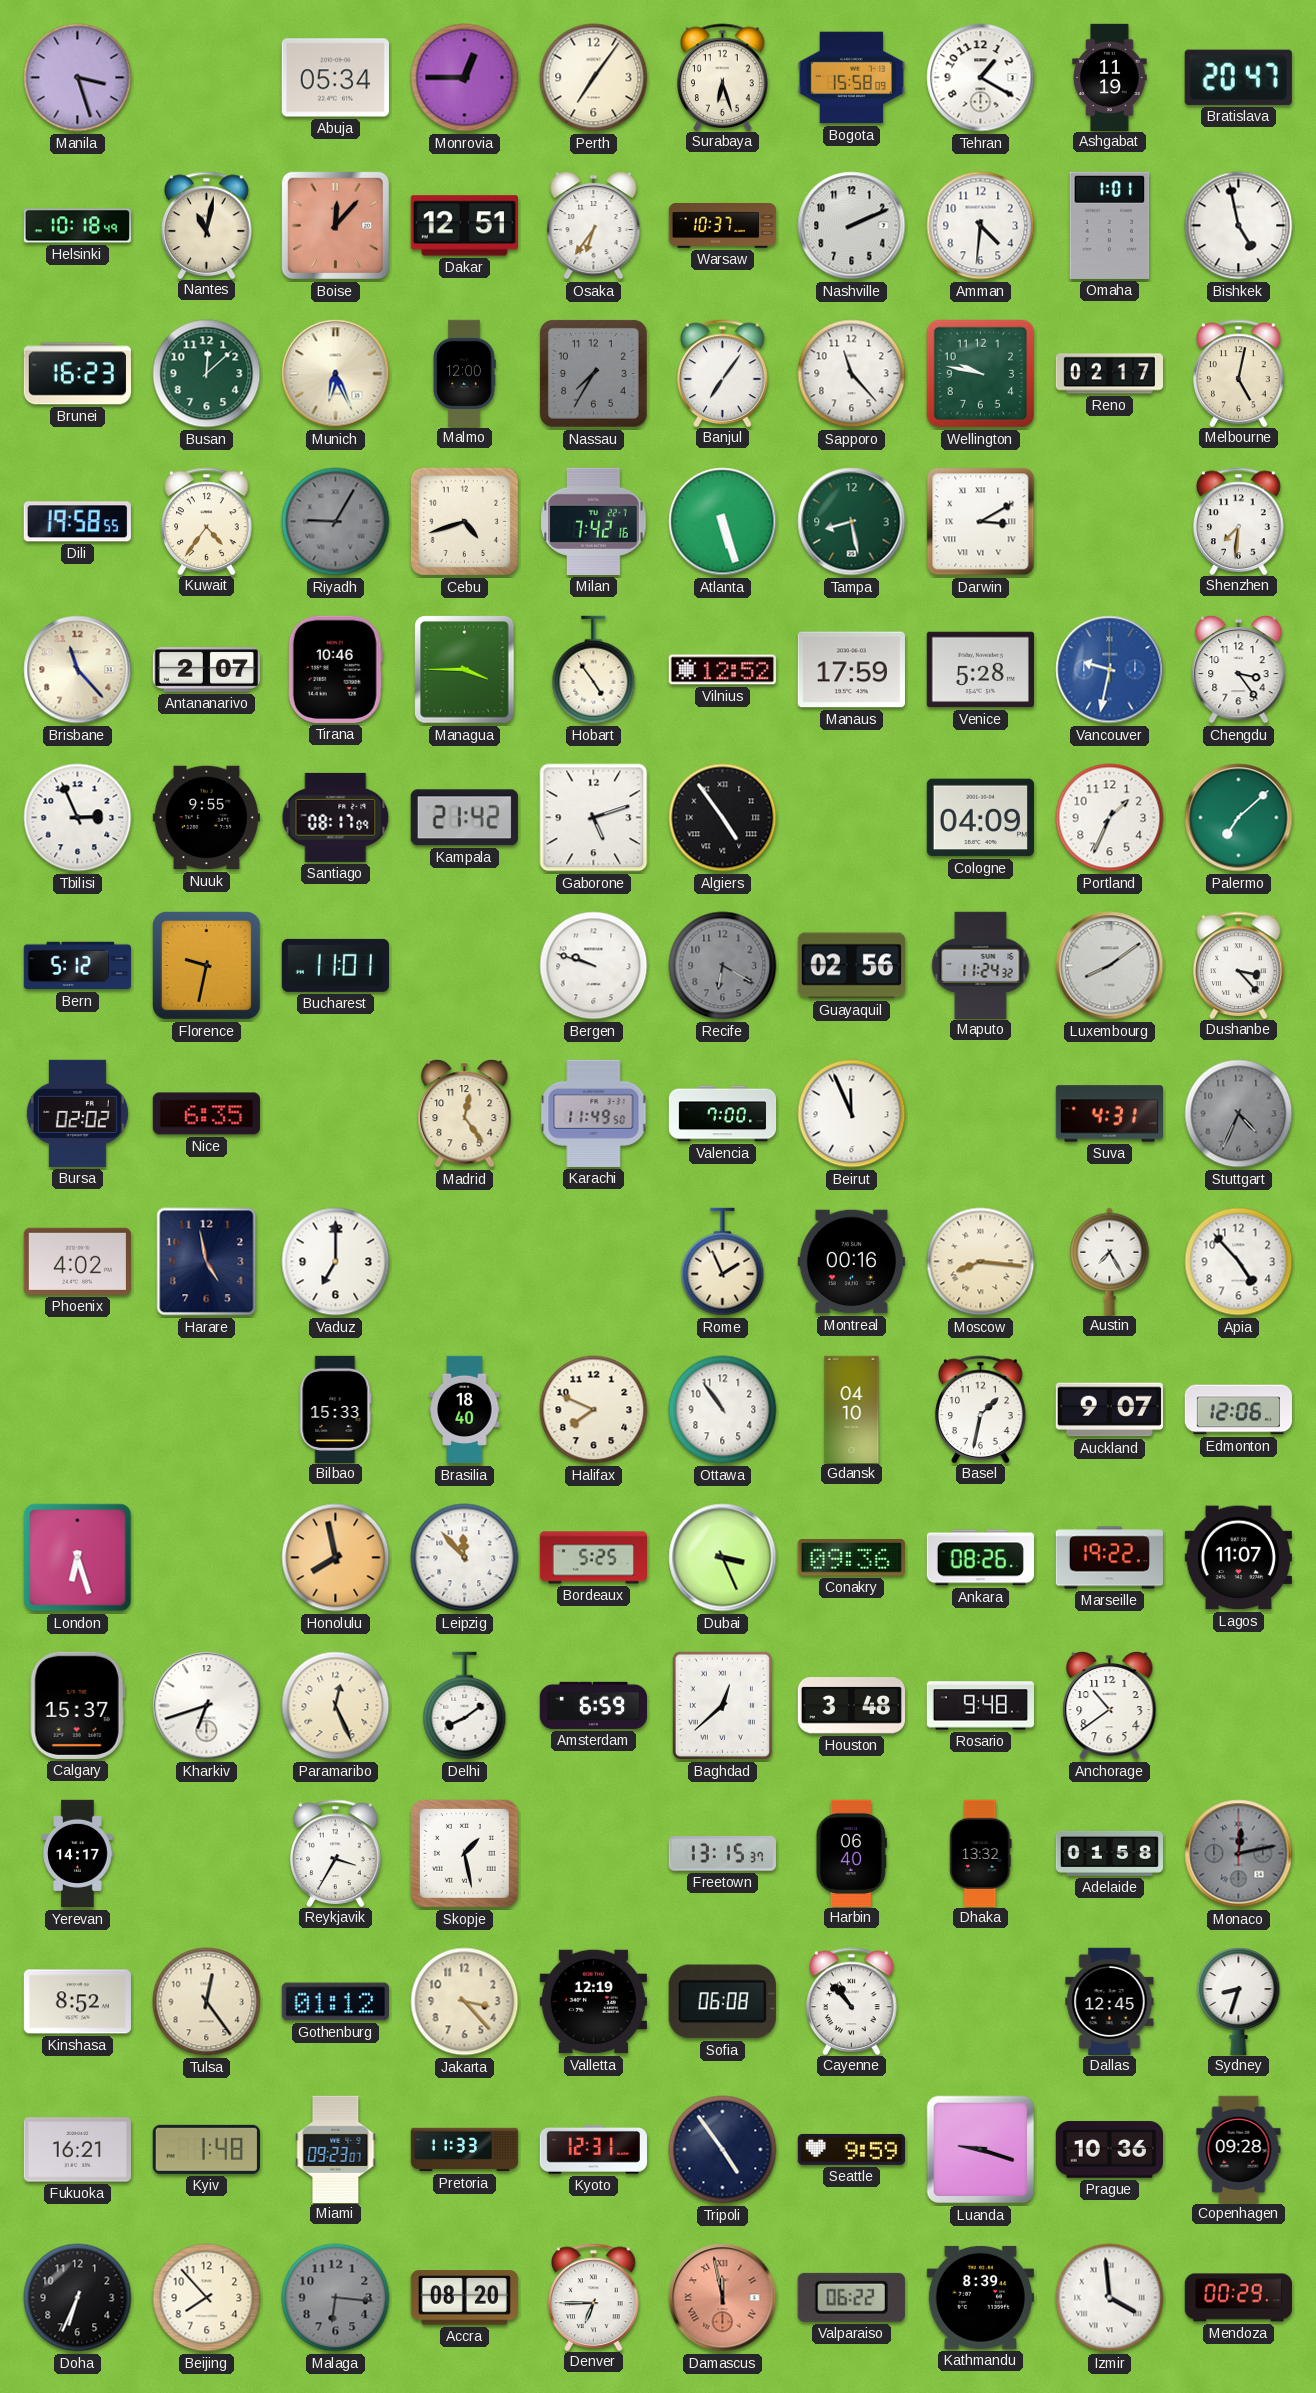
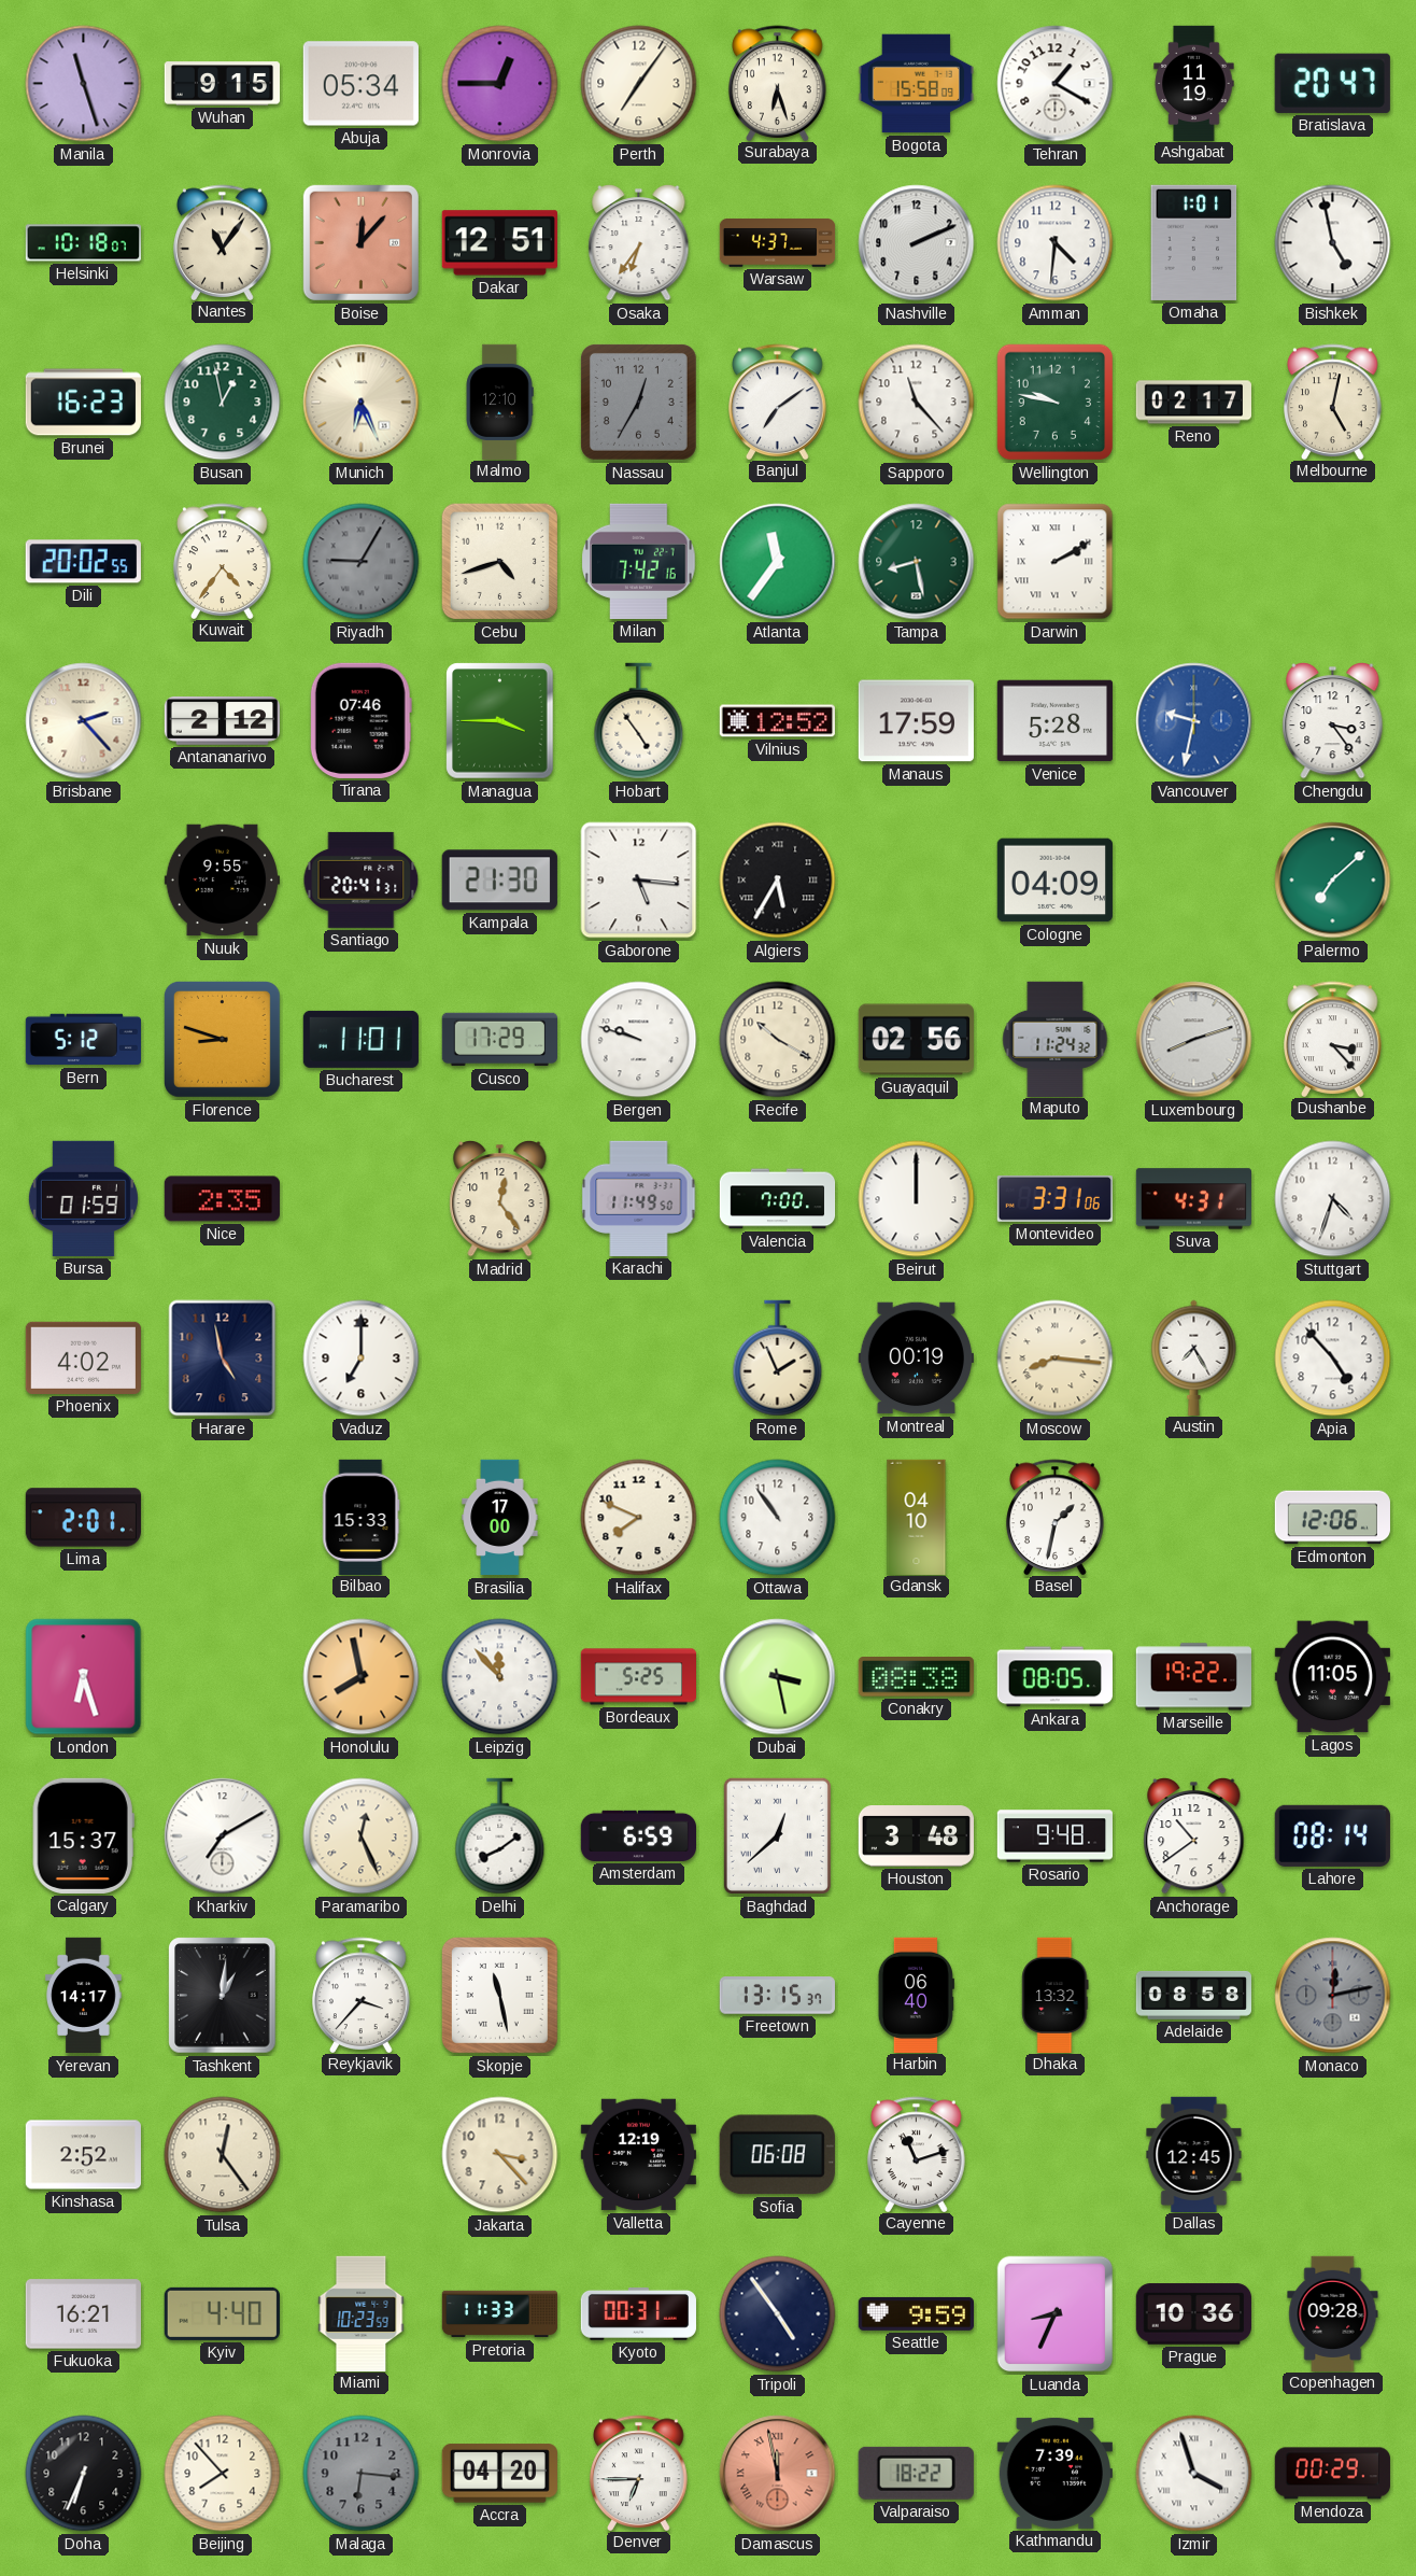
Manila: 3:27 -> 11:27
Wuhan: none -> 9:15
Helsinki: 10:18:49 -> 10:18:07
Nantes: 11:02 -> 11:06
Warsaw: 10:37 -> 4:37
Busan: 12:08 -> 12:58
Malmo: 12:00 -> 12:10
Nassau: 7:35 -> 12:35
Banjul: 7:06 -> 7:09
Dili: 19:58 -> 20:02
Atlanta: 5:27 -> 11:36
Darwin: 3:10 -> 2:10
Shenzhen: 7:31 -> none
Brisbane: 11:23 -> 2:23
Antananarivo: 2:07 -> 2:12
Tirana: 10:46 -> 07:46
Tbilisi: 2:56 -> none
Santiago: 08:17 -> 20:41
Kampala: 21:42 -> 21:30
Gaborone: 5:12 -> 5:16
Algiers: 4:54 -> 5:35
Portland: 1:34 -> none
Florence: 9:32 -> 8:48
Cusco: none -> 17:29
Recife: 6:20 -> 10:20
Recife dial: grey -> cream
Luxembourg: 8:09 -> 8:12
Bursa: 02:02 -> 01:59
Nice: 6:35 -> 2:35
Beirut: 11:56 -> 12:00
Montevideo: none -> 3:31
Stuttgart: 4:34 -> 4:33
Stuttgart dial: grey -> white
Montreal: 00:16 -> 00:19
Lima: none -> 2:01
Brasilia: 18:40 -> 17:00
Auckland: 9:07 -> none
Dubai: 3:26 -> 3:28
Conakry: 09:36 -> 08:38
Ankara: 08:26 -> 08:05
Lagos: 11:07 -> 11:05
Kharkiv: 6:42 -> 7:10
Lahore: none -> 08:14
Tashkent: none -> 1:01
Reykjavik: 3:35 -> 3:37
Skopje: 1:28 -> 11:28
Adelaide: 01:58 -> 08:58
Kinshasa: 8:52 -> 2:52
Gothenburg: 01:12 -> none
Cayenne: 10:53 -> 11:12
Sydney: 8:33 -> none
Kyiv: 1:48 -> 4:40
Miami: 09:23 -> 10:23
Kyoto: 12:31 -> 00:31
Luanda: 9:18 -> 8:34
Accra: 08:20 -> 04:20
Valparaiso: 06:22 -> 18:22
Kathmandu: 8:39 -> 7:39
Izmir: 3:59 -> 3:57
